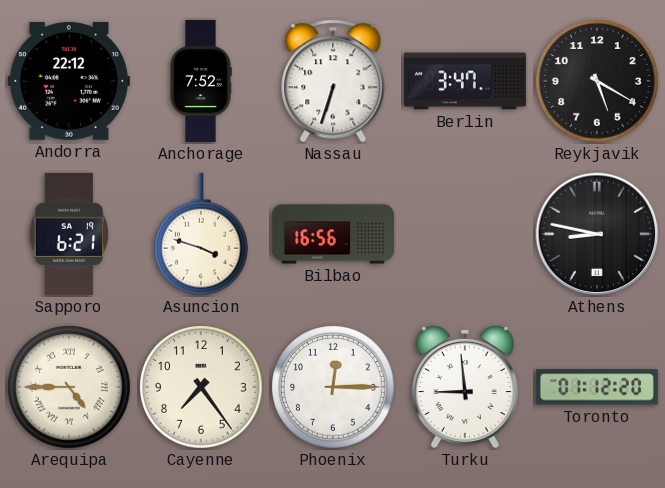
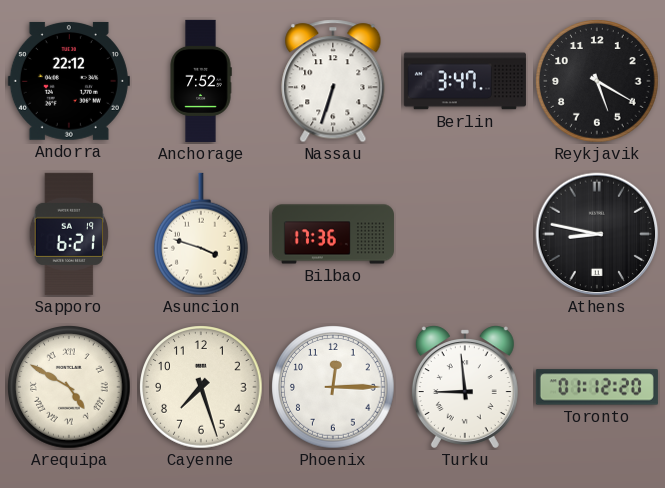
Bilbao: 16:56 -> 17:36
Arequipa: 4:45 -> 4:50
Cayenne: 7:24 -> 7:27
